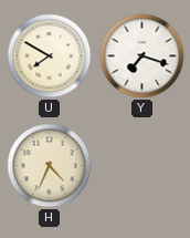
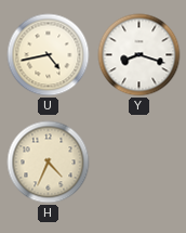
U: 7:50 -> 4:43
Y: 7:18 -> 8:18
